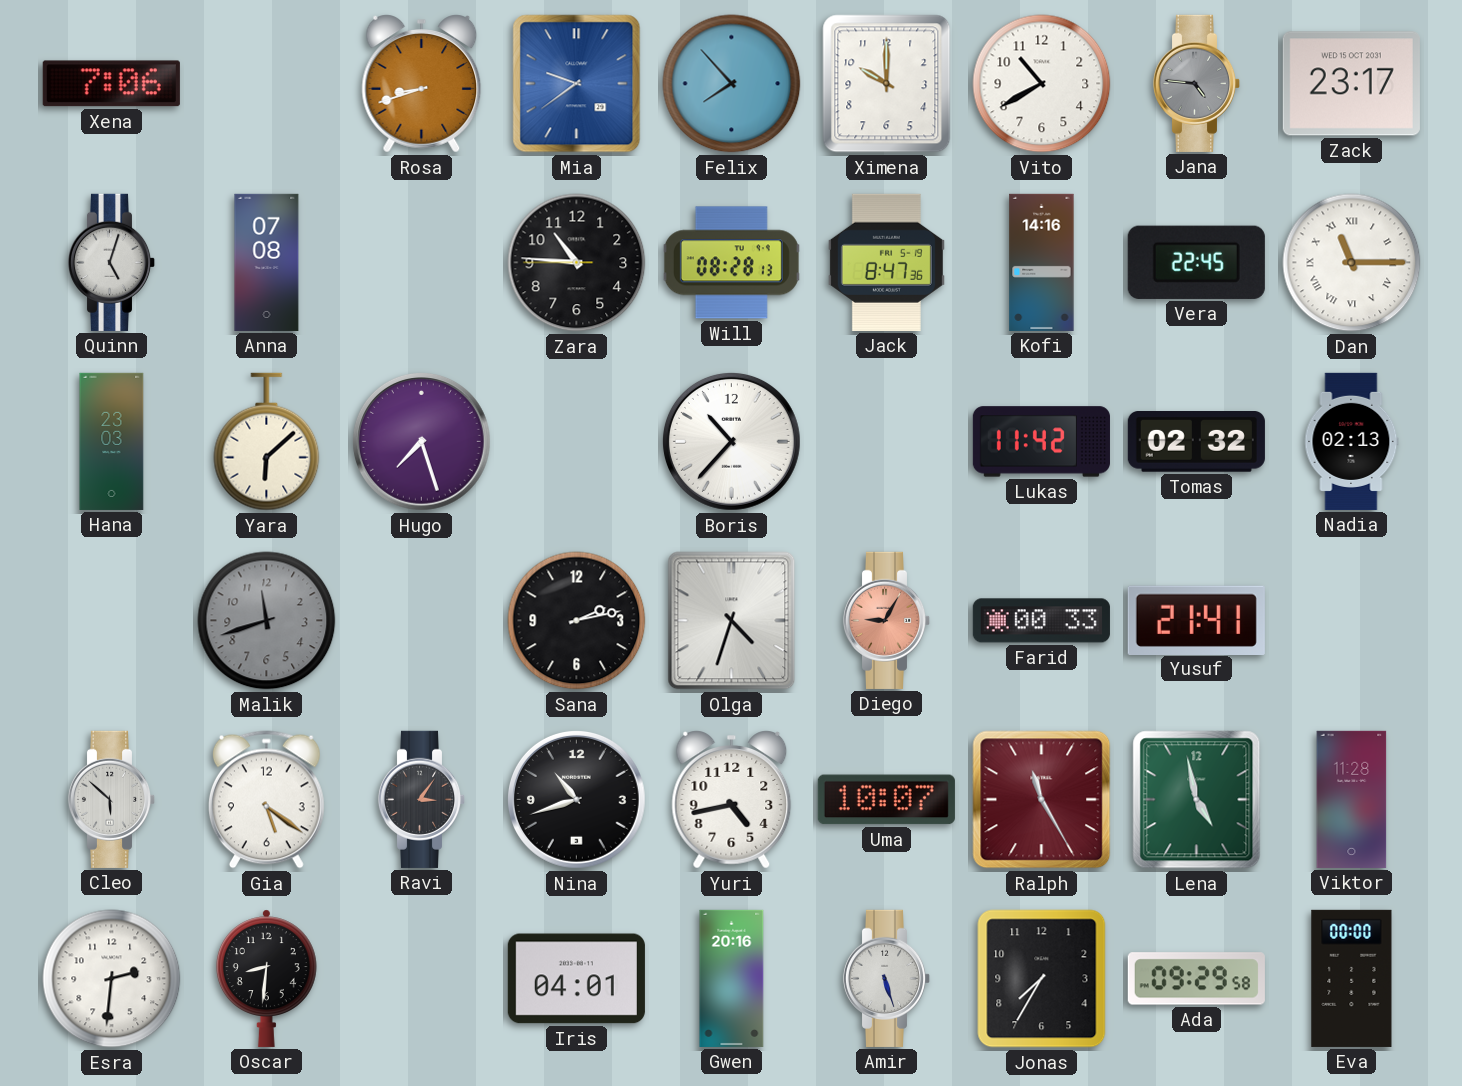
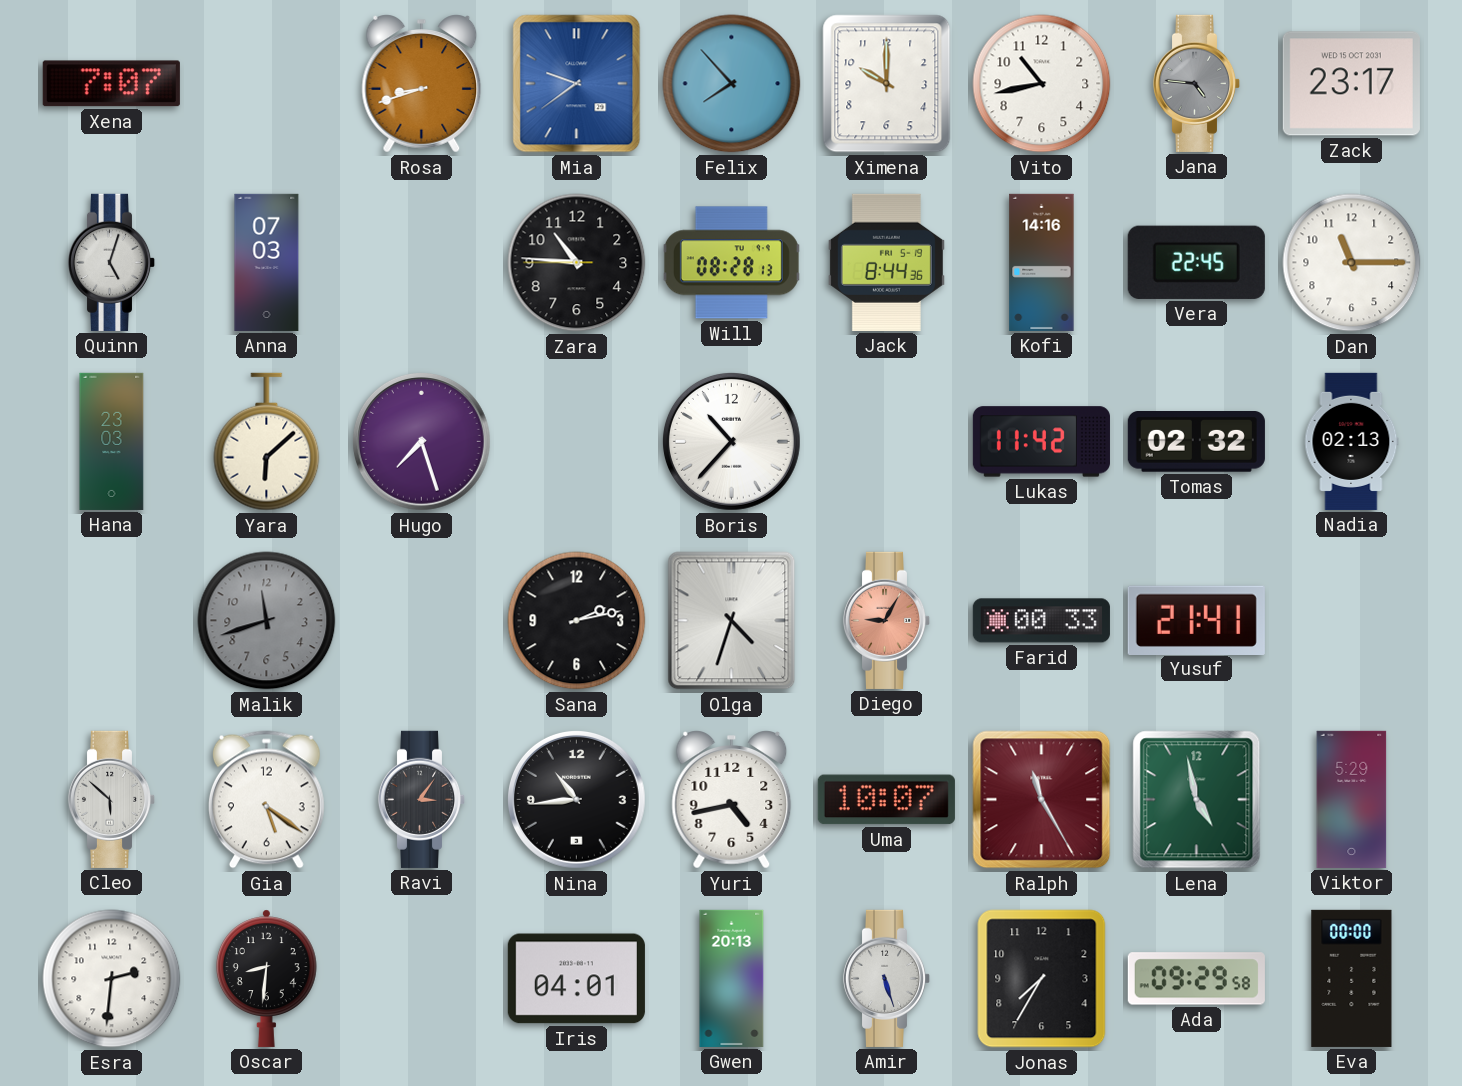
Xena: 7:06 -> 7:07
Vito: 10:40 -> 10:43
Anna: 07:08 -> 07:03
Jack: 8:47 -> 8:44
Dan numerals: Roman -> Arabic
Nina: 10:42 -> 10:44
Viktor: 11:28 -> 5:29
Gwen: 20:16 -> 20:13
